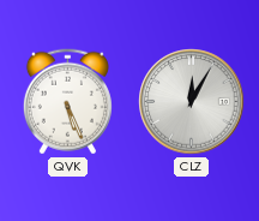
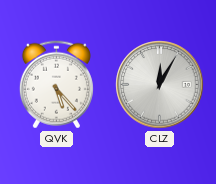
QVK: 5:26 -> 5:23
